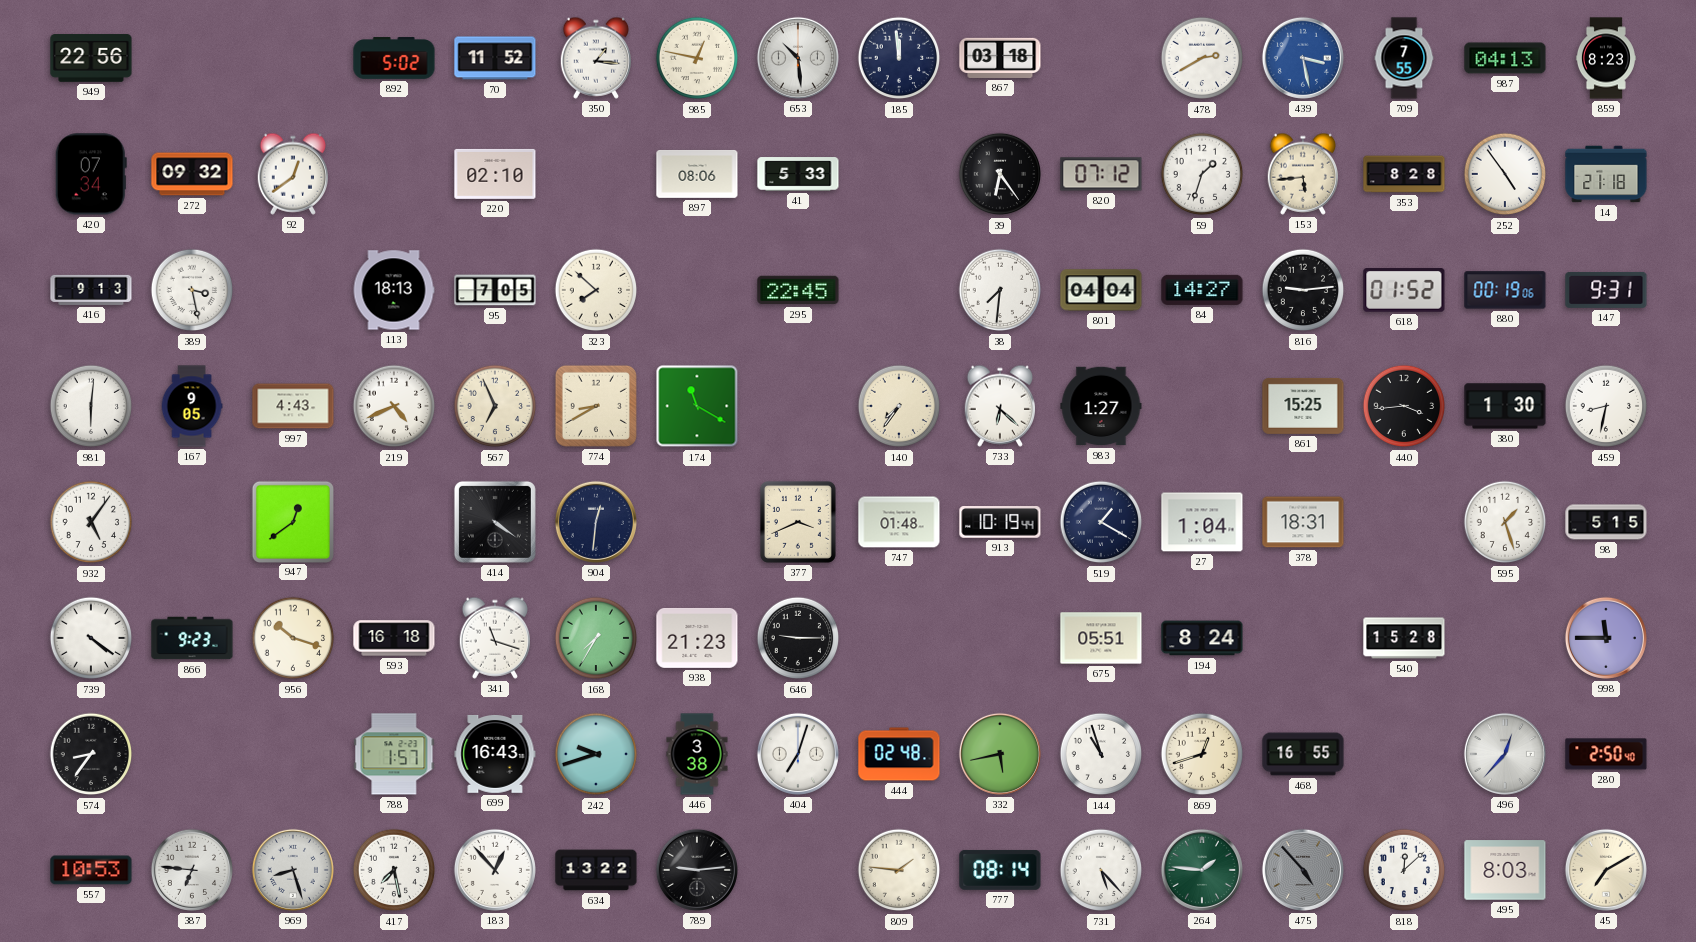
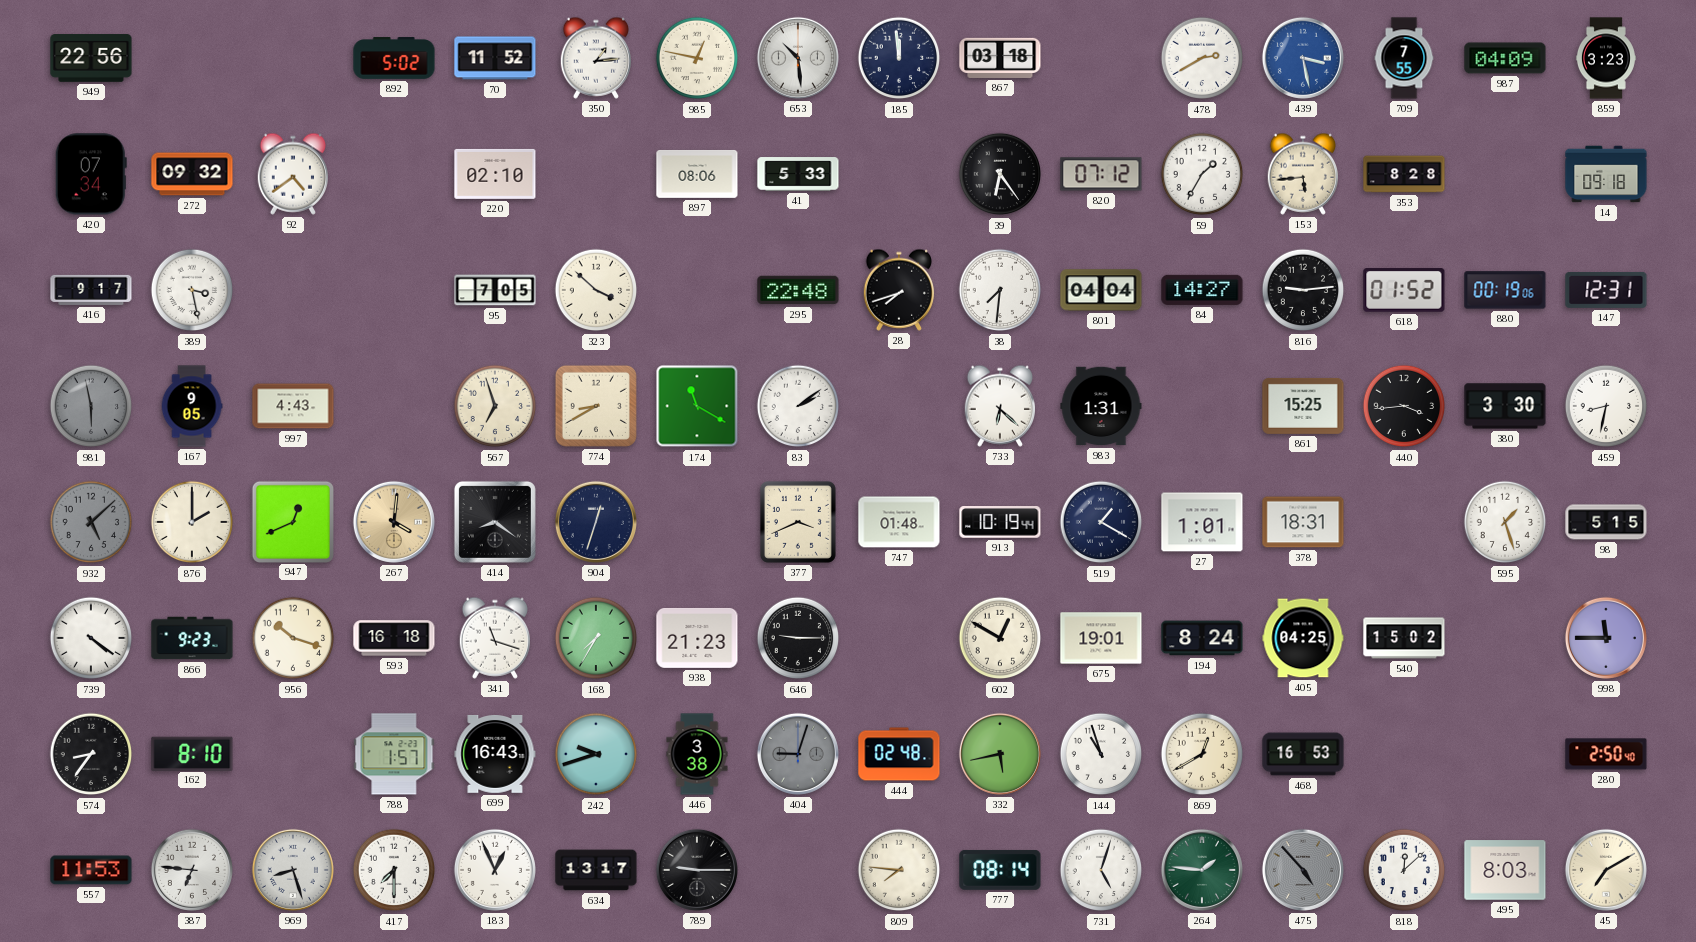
350: 1:16 -> 1:14
987: 04:13 -> 04:09
859: 8:23 -> 3:23
92: 12:39 -> 4:39
59: 1:33 -> 1:35
252: 4:54 -> none
14: 21:18 -> 09:18
416: 9:13 -> 9:17
113: 18:13 -> none
323: 7:52 -> 3:52
295: 22:45 -> 22:48
28: none -> 7:42
147: 9:31 -> 12:31
981: 6:01 -> 5:58
981 dial: white -> grey
219: 4:41 -> none
567: 6:56 -> 6:57
83: none -> 2:09
140: 7:36 -> none
983: 1:27 -> 1:31
380: 1:30 -> 3:30
932: 5:06 -> 5:08
932 dial: white -> grey
876: none -> 2:00
947: 12:39 -> 12:41
267: none -> 4:01
414: 4:21 -> 8:21
904: 12:31 -> 12:33
27: 1:04 -> 1:01
602: none -> 12:50
675: 05:51 -> 19:01
405: none -> 04:25
540: 15:28 -> 15:02
162: none -> 8:10
404: 7:03 -> 9:03
404 dial: white -> grey
869: 12:42 -> 12:40
468: 16:55 -> 16:53
496: 12:37 -> none
557: 10:53 -> 11:53
417: 7:28 -> 7:30
183: 12:53 -> 12:56
634: 13:22 -> 13:17
789: 9:14 -> 9:15
809: 1:46 -> 7:46
731: 5:23 -> 5:03
